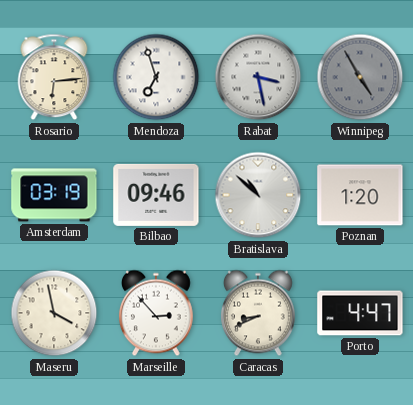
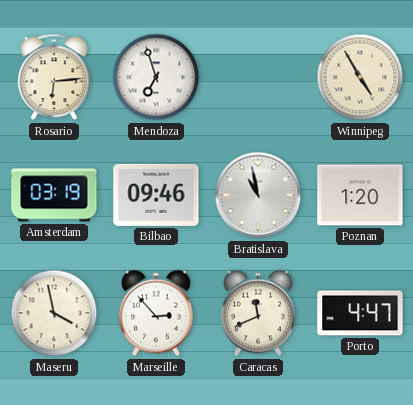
Rabat: 3:28 -> none
Winnipeg dial: grey -> cream
Bratislava: 10:52 -> 10:58
Caracas: 8:41 -> 11:41
